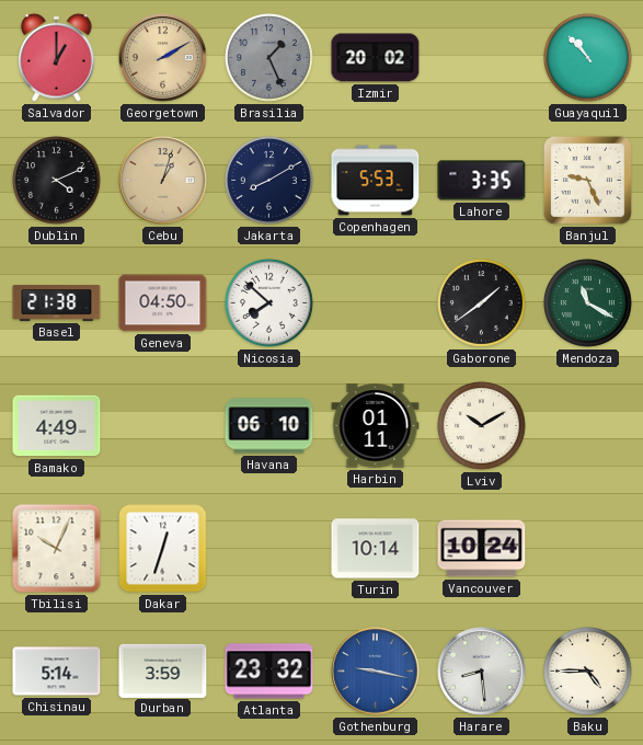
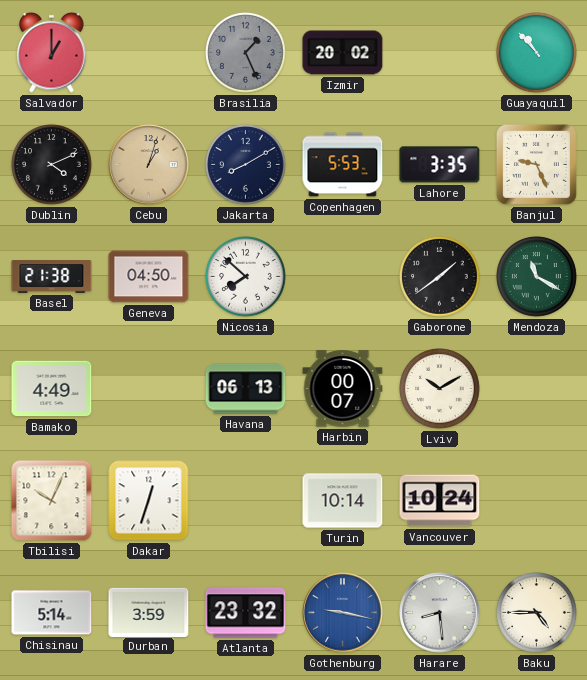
Georgetown: 2:10 -> none
Havana: 06:10 -> 06:13
Harbin: 01:11 -> 00:07
